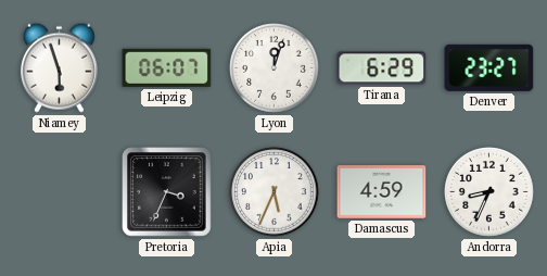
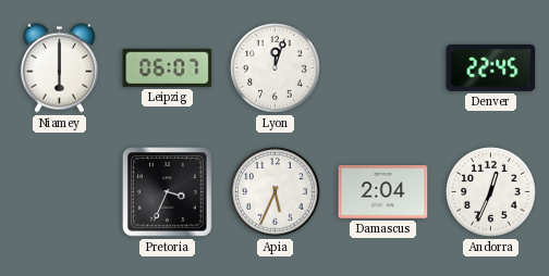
Niamey: 5:57 -> 6:00
Tirana: 6:29 -> none
Denver: 23:27 -> 22:45
Damascus: 4:59 -> 2:04
Andorra: 8:34 -> 12:34
